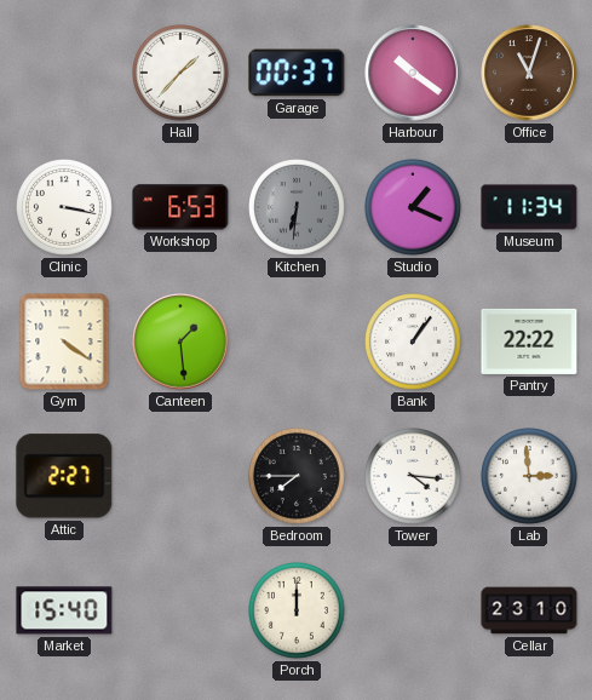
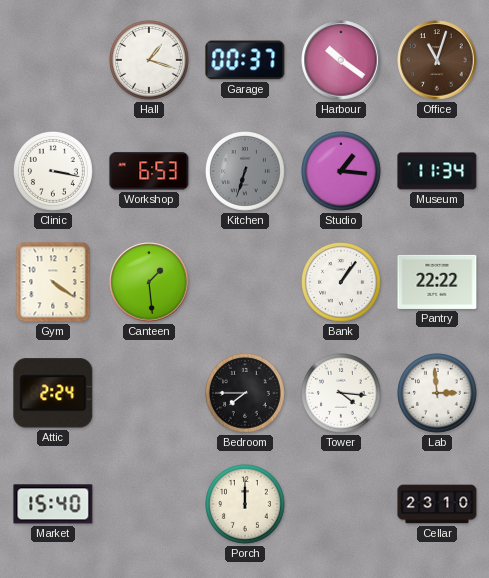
Hall: 1:37 -> 1:18
Kitchen: 6:31 -> 6:33
Studio: 1:19 -> 1:16
Attic: 2:27 -> 2:24
